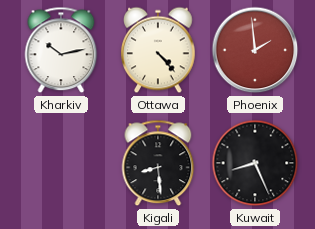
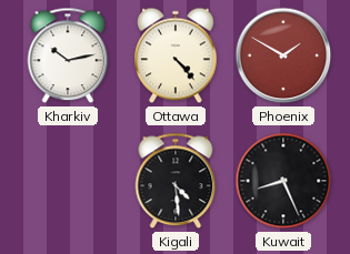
Phoenix: 1:59 -> 1:50
Kigali: 8:29 -> 4:29
